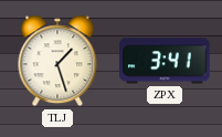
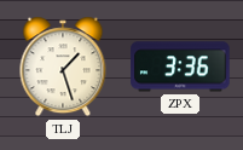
ZPX: 3:41 -> 3:36
